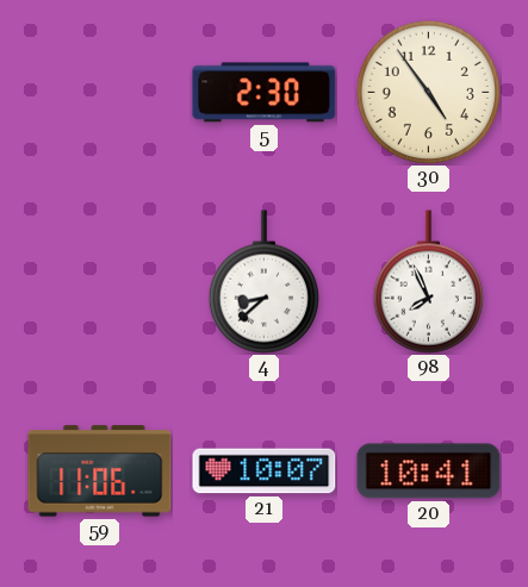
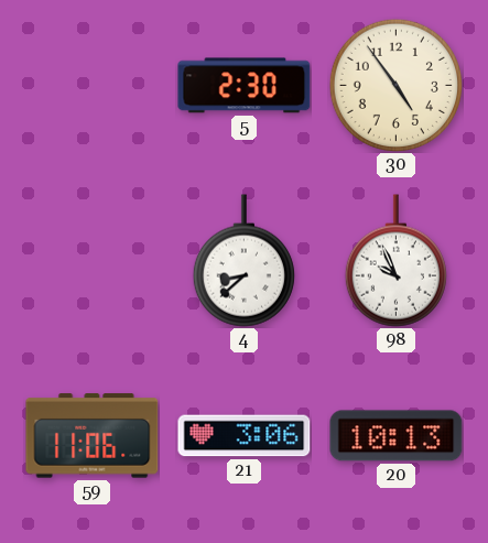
98: 7:56 -> 9:56
21: 10:07 -> 3:06
20: 10:41 -> 10:13
